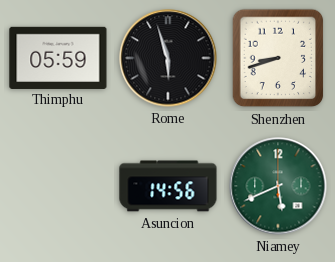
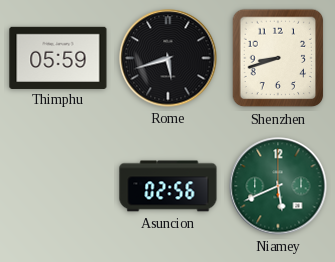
Rome: 5:57 -> 5:42
Asuncion: 14:56 -> 02:56
